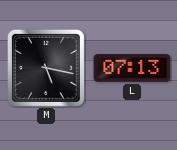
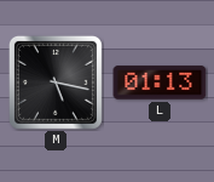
L: 07:13 -> 01:13
